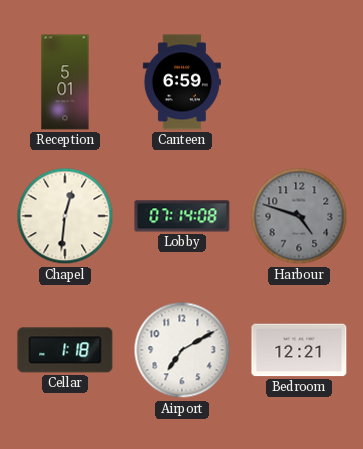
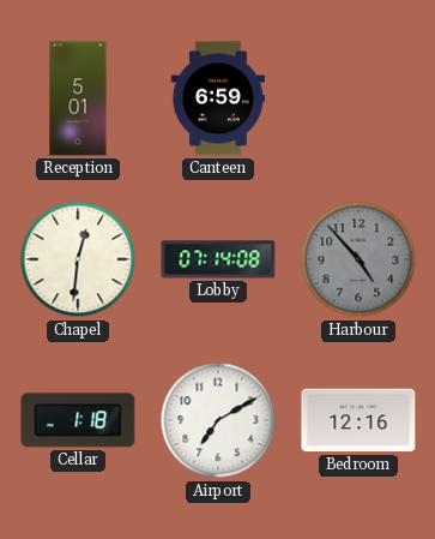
Harbour: 4:48 -> 4:53
Bedroom: 12:21 -> 12:16
